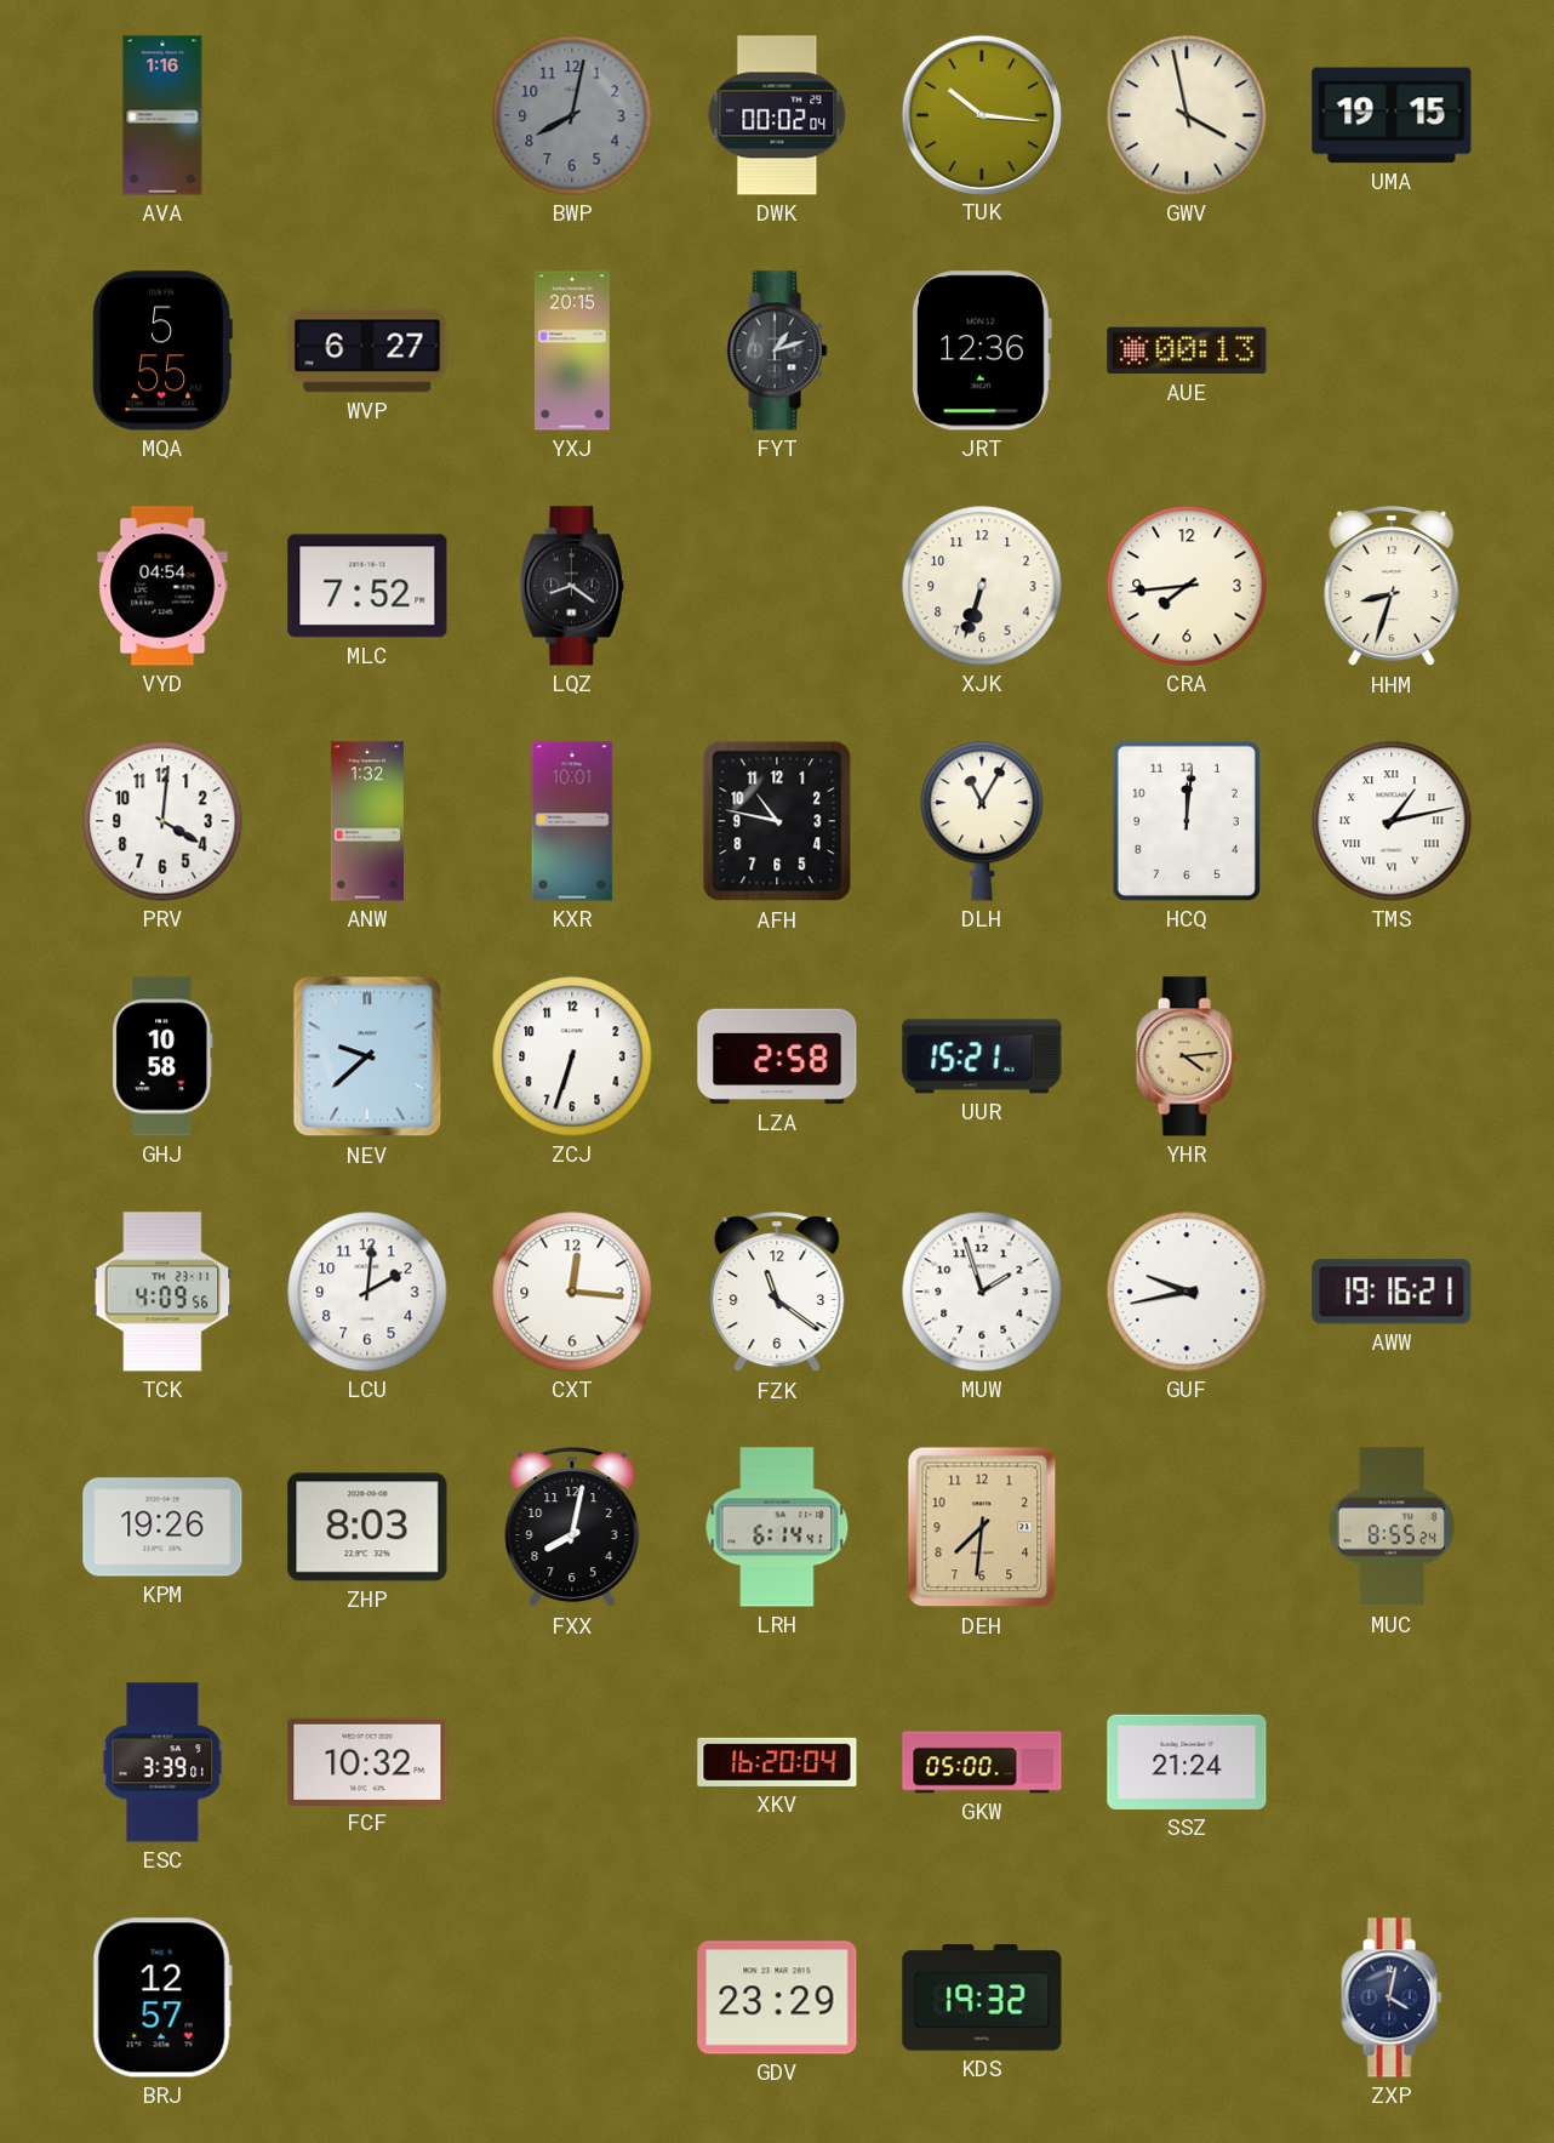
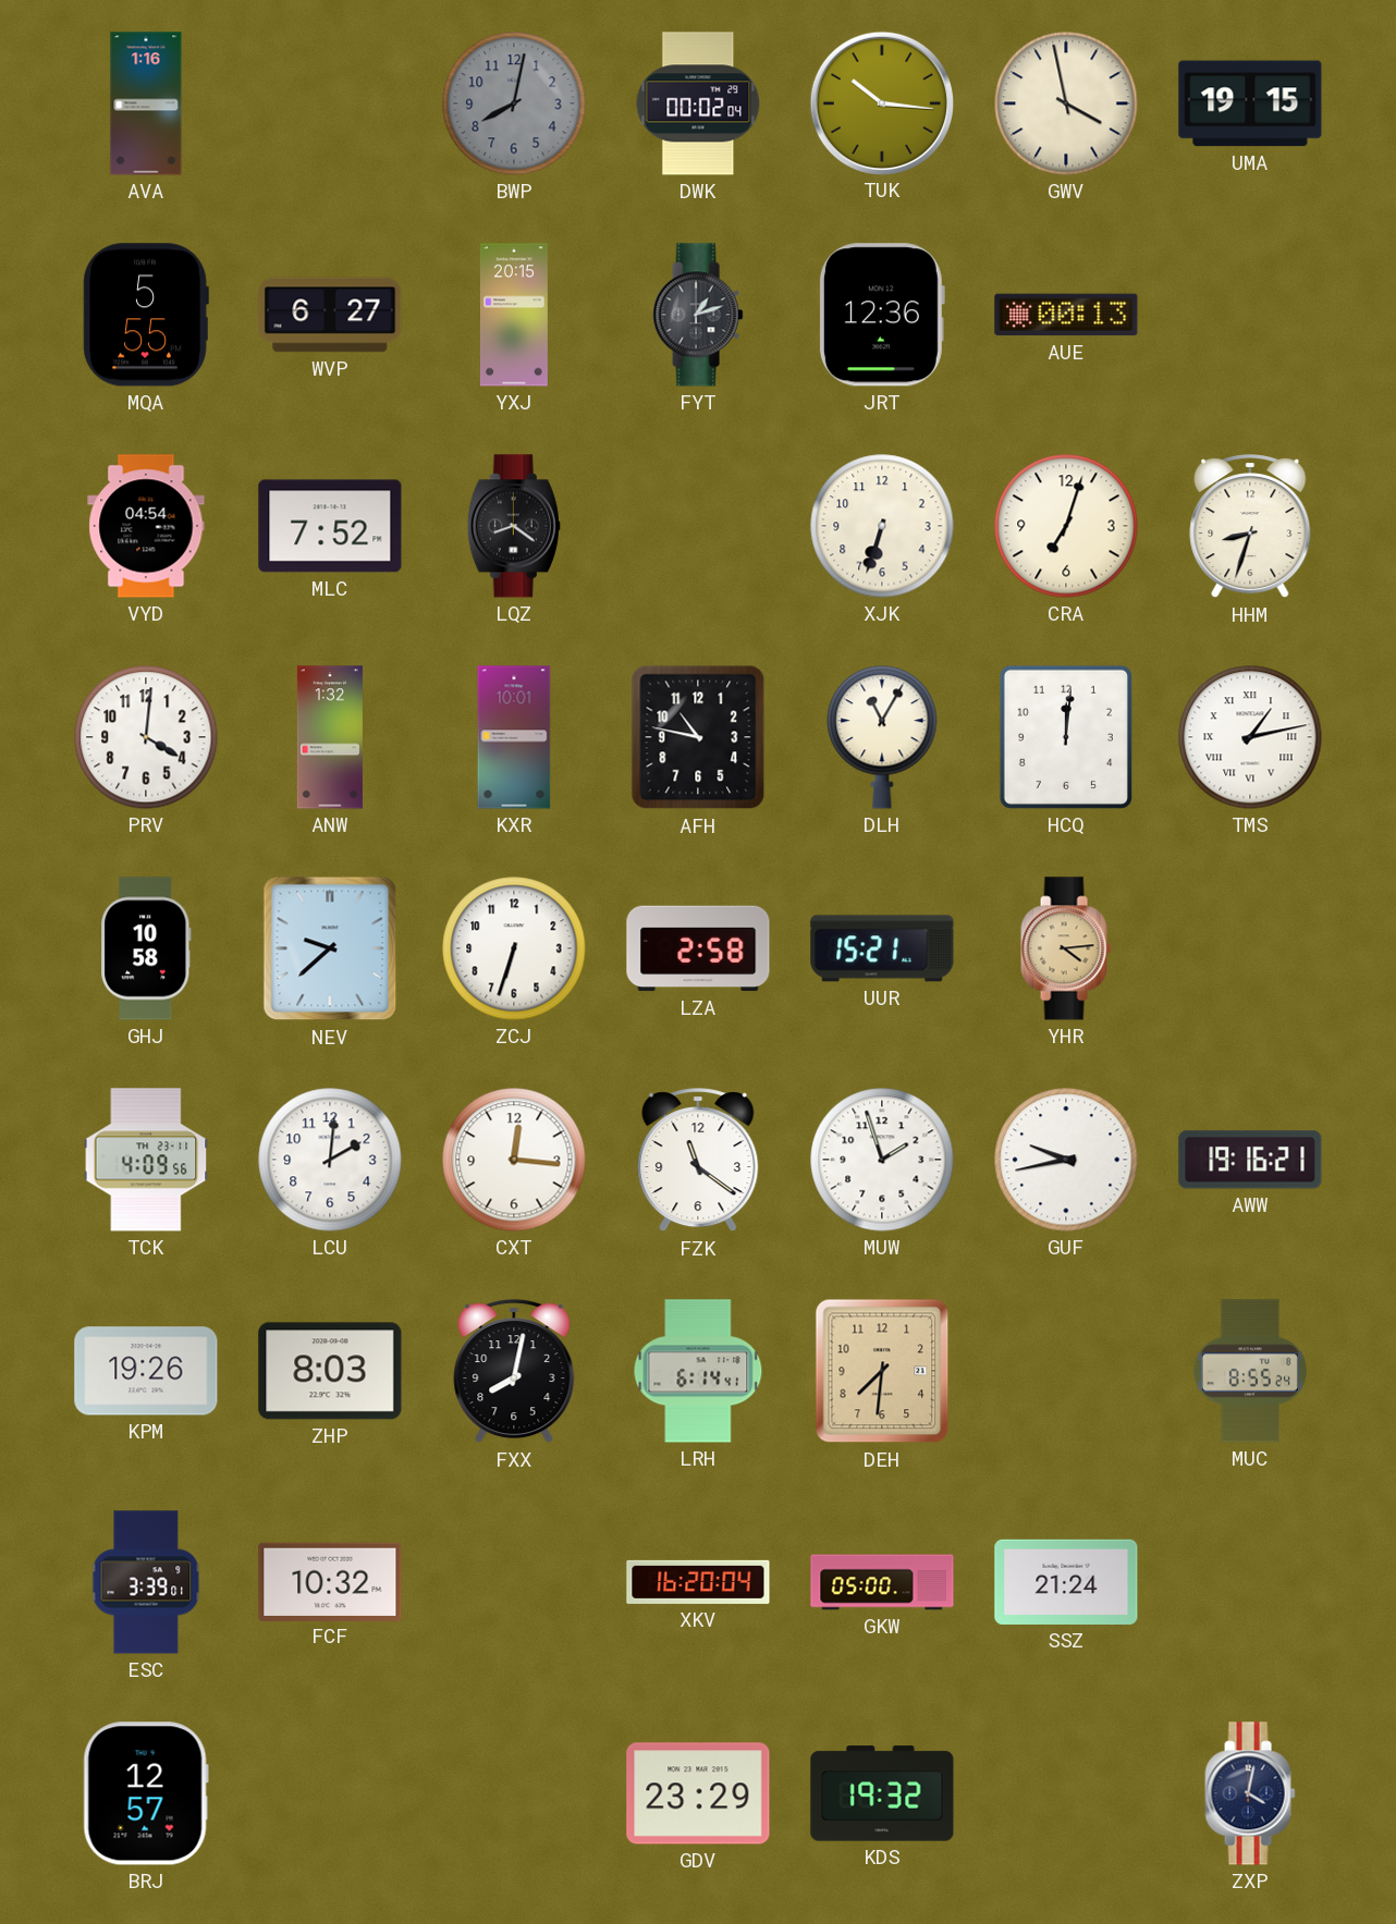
CRA: 7:44 -> 7:03
